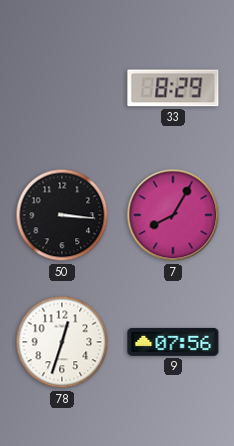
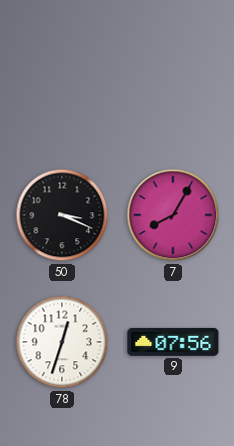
33: 8:29 -> none
50: 3:16 -> 3:19
